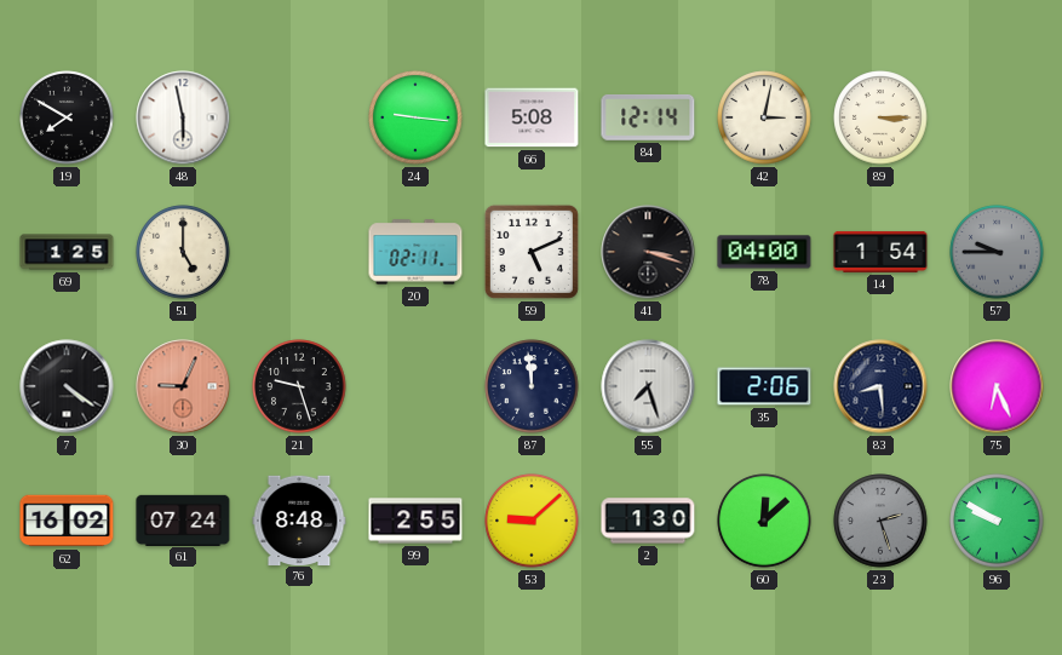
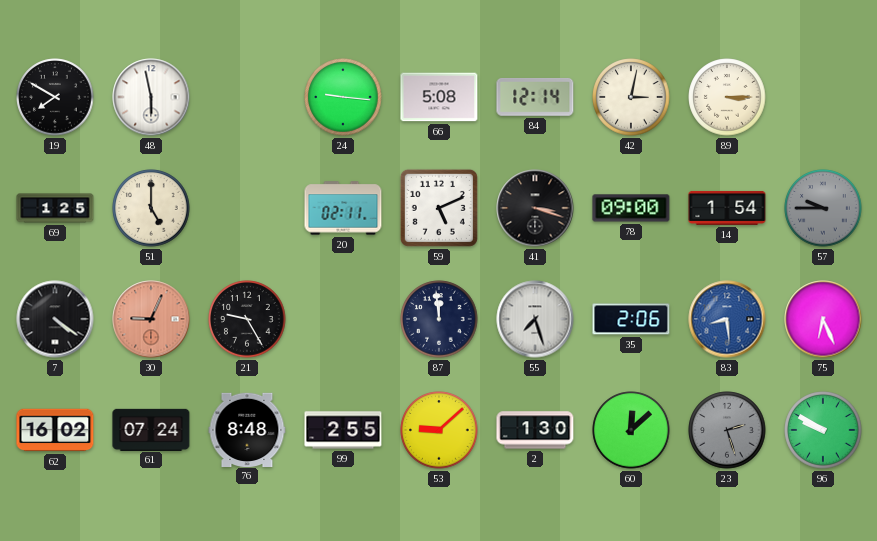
78: 04:00 -> 09:00
21: 9:27 -> 9:25
83 dial: navy -> blue
